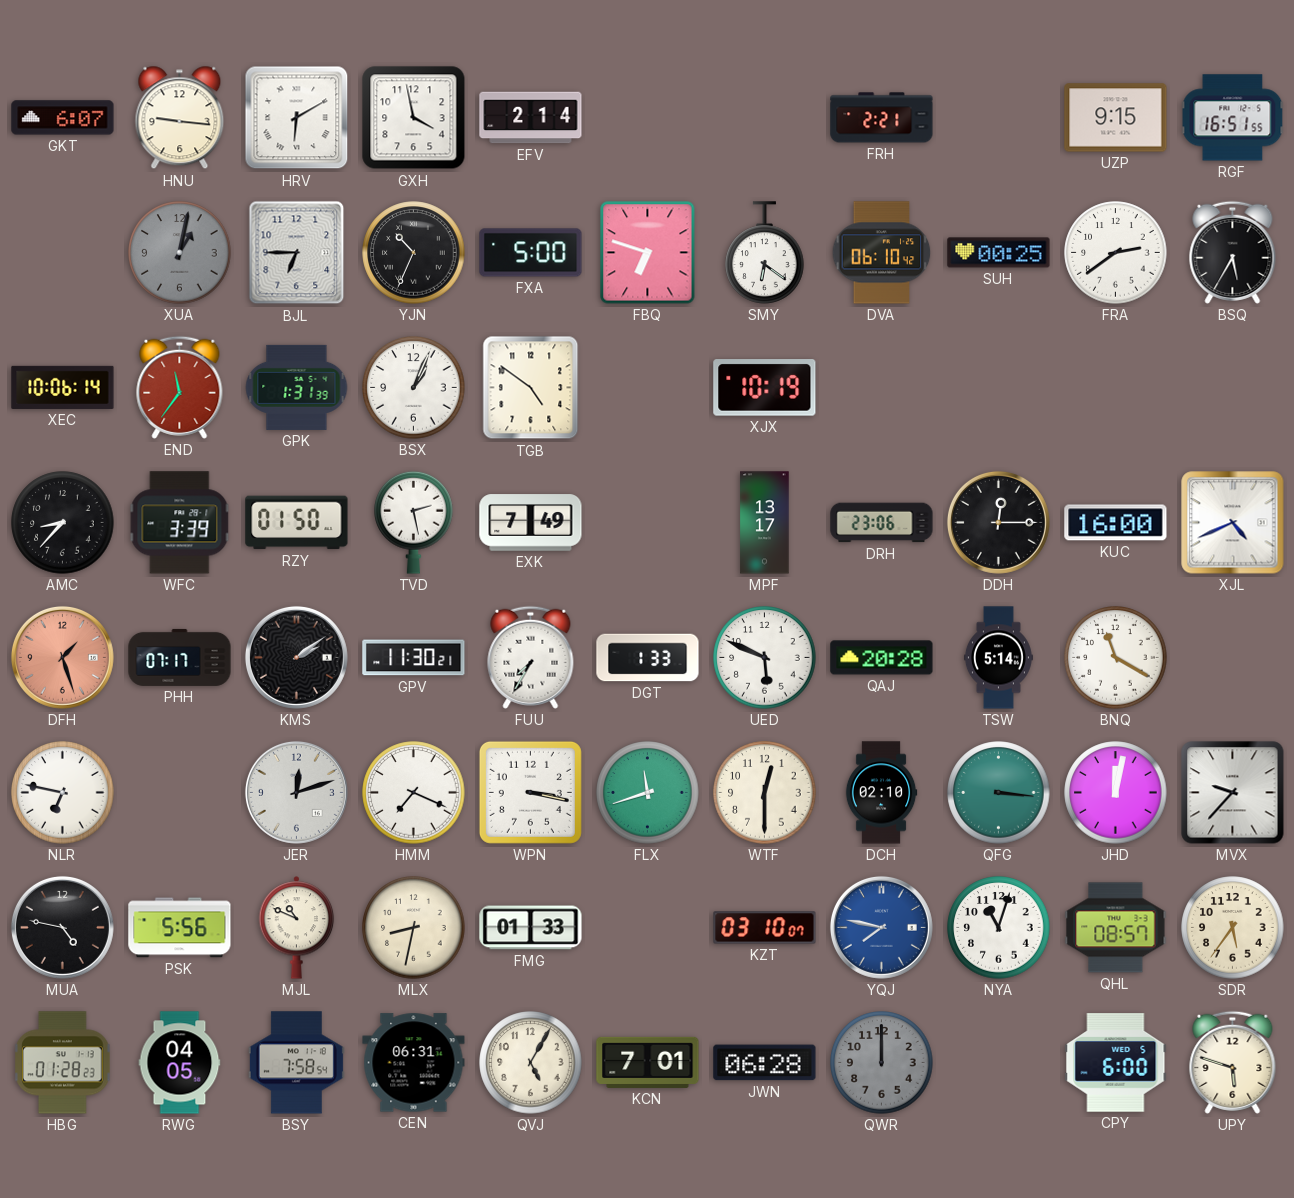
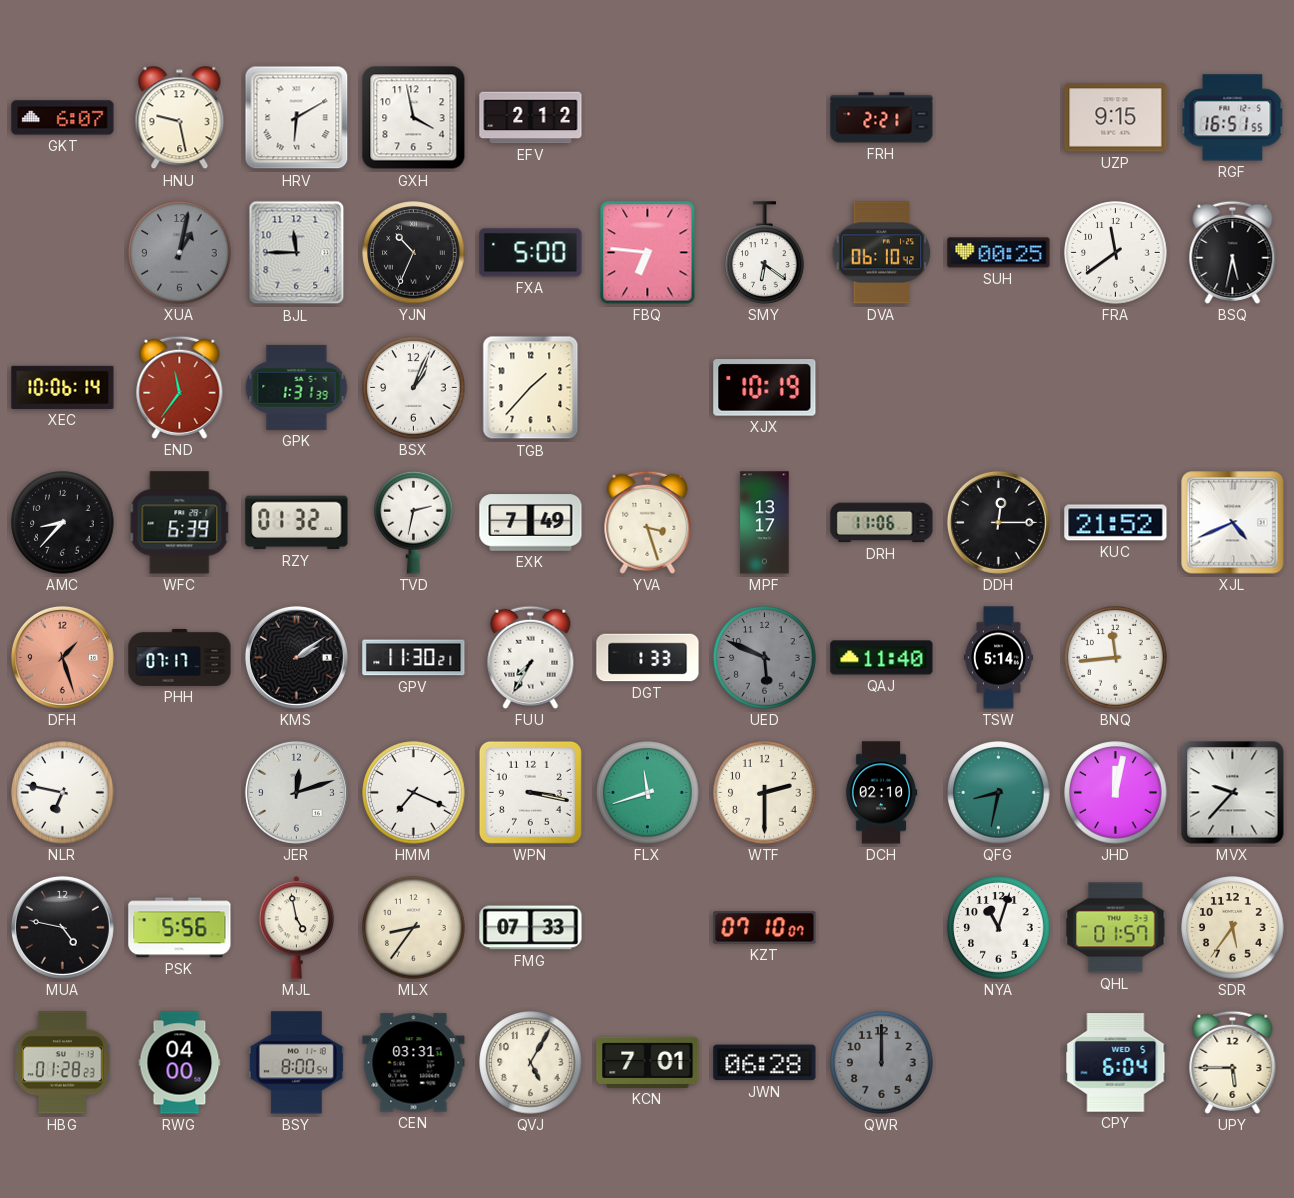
HNU: 9:16 -> 9:28
EFV: 2:14 -> 2:12
BJL: 6:45 -> 11:45
FBQ: 6:48 -> 6:46
FRA: 2:39 -> 11:39
BSQ: 5:35 -> 5:32
TGB: 4:51 -> 1:37
WFC: 3:39 -> 6:39
RZY: 01:50 -> 01:32
TVD: 2:28 -> 2:32
YVA: none -> 3:27
DRH: 23:06 -> 11:06
KUC: 16:00 -> 21:52
UED dial: white -> grey
QAJ: 20:28 -> 11:40
BNQ: 11:20 -> 11:44
WTF: 12:30 -> 2:30
QFG: 3:16 -> 8:32
MJL: 10:49 -> 4:58
MLX: 8:32 -> 8:36
FMG: 01:33 -> 07:33
KZT: 03:10 -> 07:10
YQJ: 7:47 -> none
QHL: 08:57 -> 01:57
RWG: 04:05 -> 04:00
BSY: 7:58 -> 8:00
CEN: 06:31 -> 03:31
CPY: 6:00 -> 6:04
UPY: 5:48 -> 5:45
